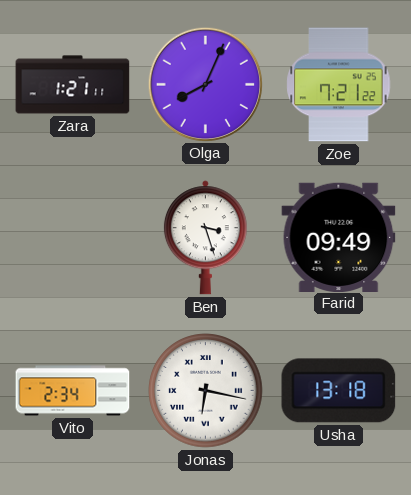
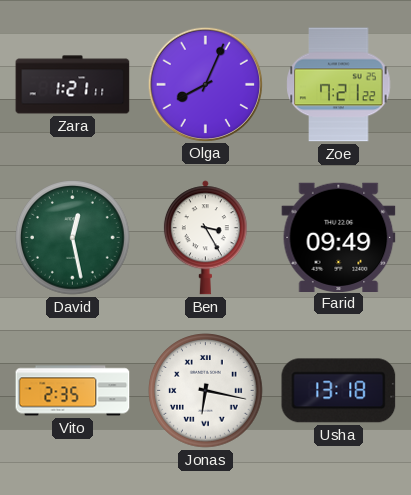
David: none -> 12:28
Ben: 3:27 -> 3:25
Vito: 2:34 -> 2:35
